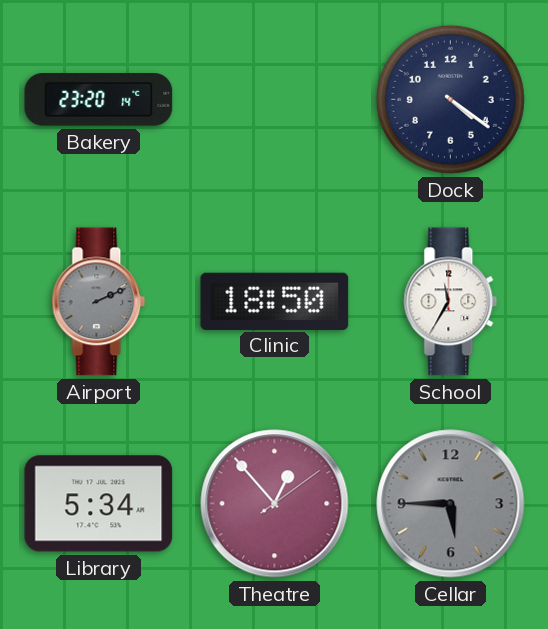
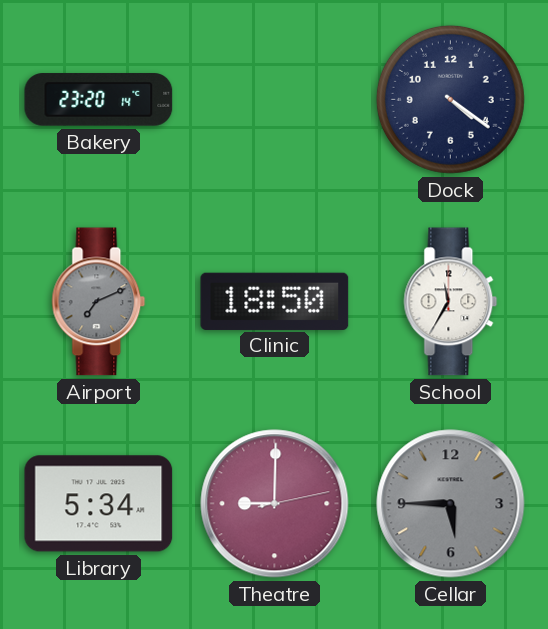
Airport: 2:11 -> 7:11
Theatre: 12:53 -> 9:00
